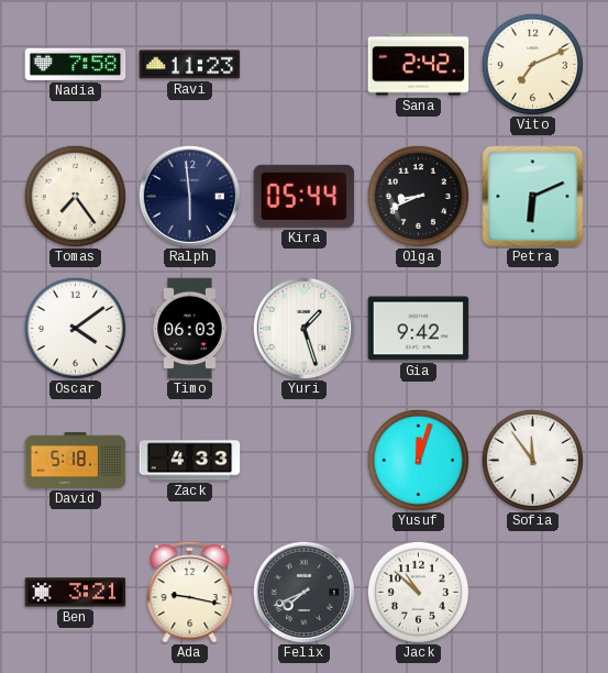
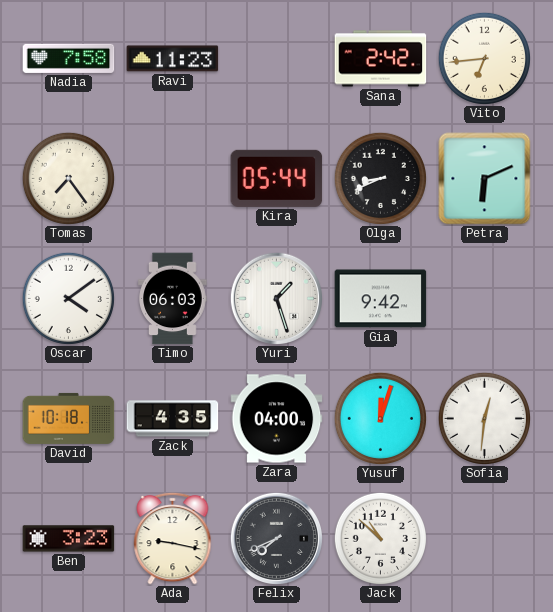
Vito: 7:11 -> 6:44
Ralph: 5:59 -> none
David: 5:18 -> 10:18
Zack: 4:33 -> 4:35
Zara: none -> 04:00
Sofia: 11:54 -> 12:31
Ben: 3:21 -> 3:23
